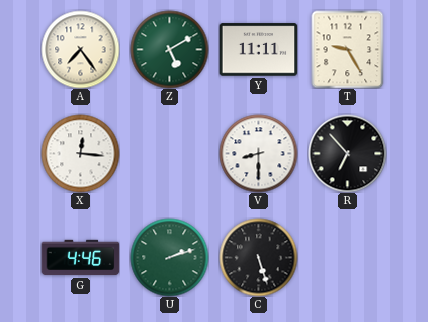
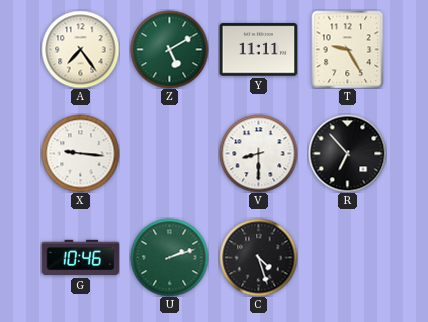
X: 12:16 -> 9:16
G: 4:46 -> 10:46
C: 5:27 -> 4:27
